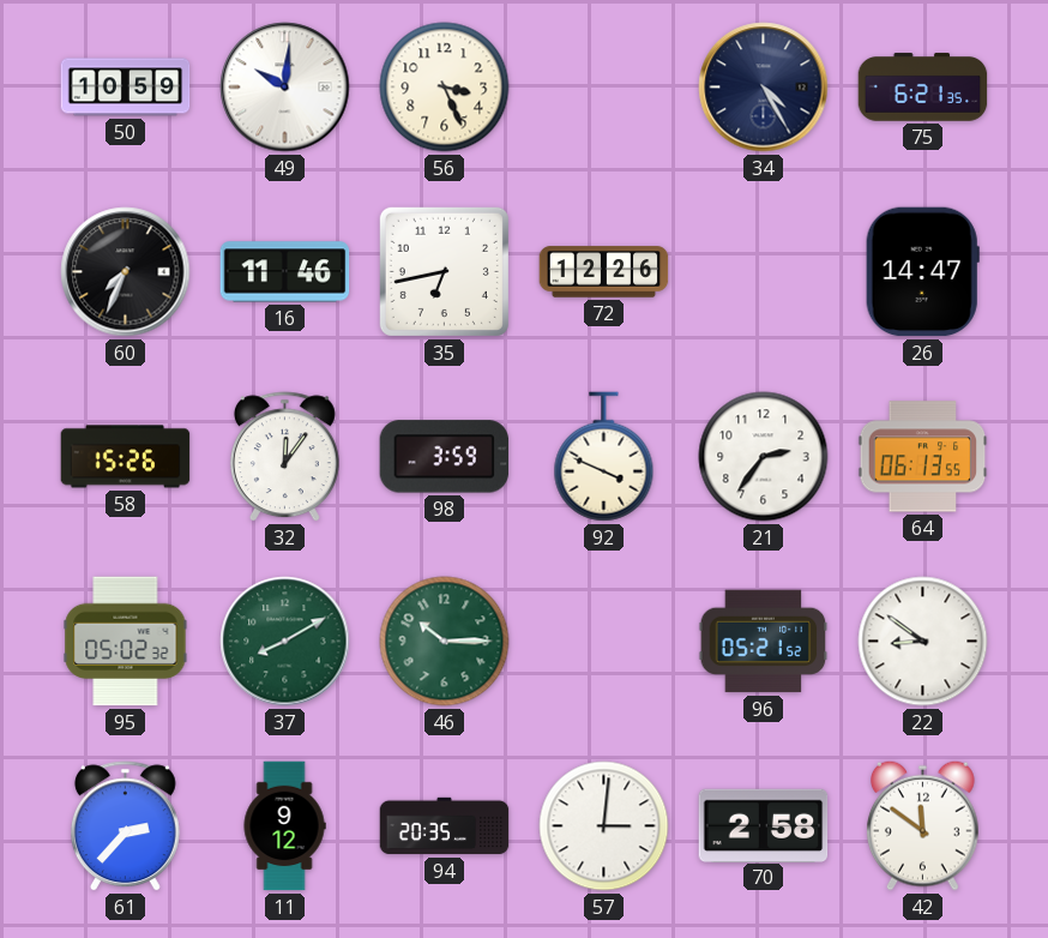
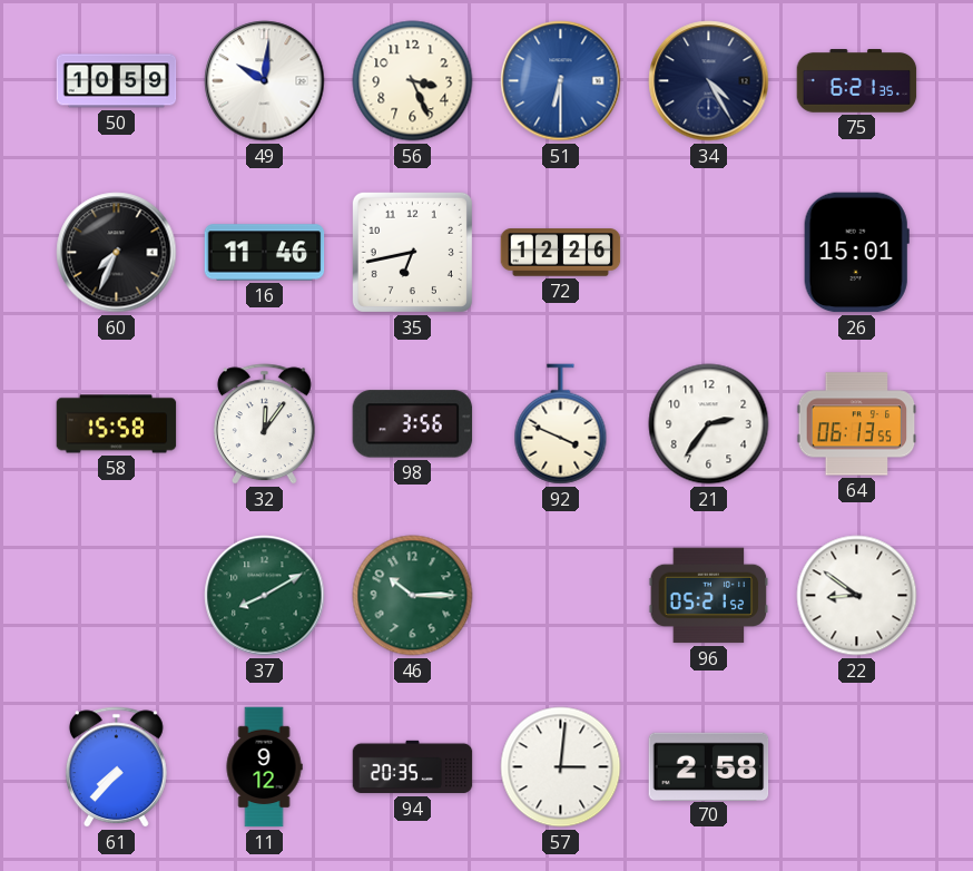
51: none -> 6:30
26: 14:47 -> 15:01
58: 15:26 -> 15:58
98: 3:59 -> 3:56
95: 05:02 -> none
61: 2:37 -> 7:37
42: 11:51 -> none
